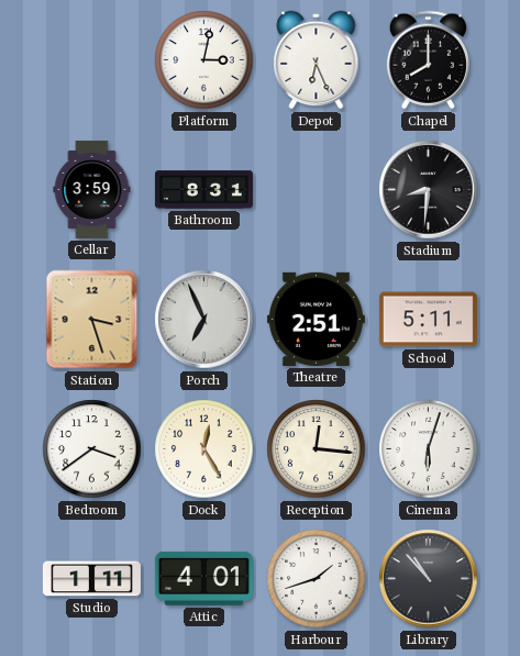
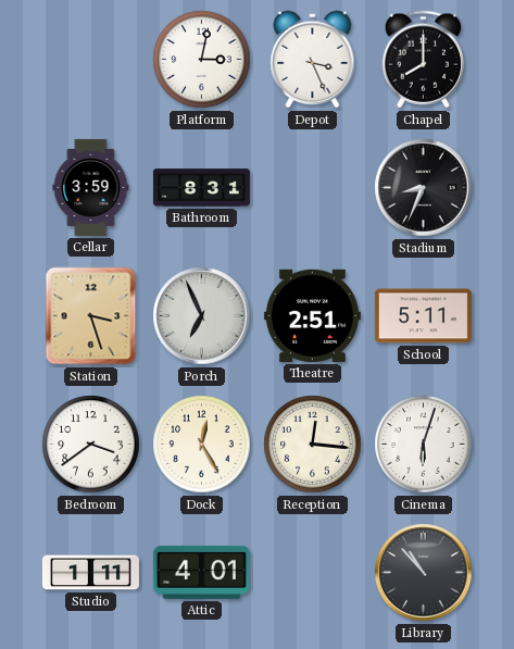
Depot: 6:26 -> 3:26
Stadium: 8:31 -> 8:34
Harbour: 1:42 -> none
